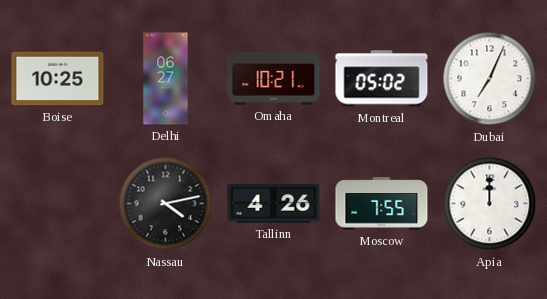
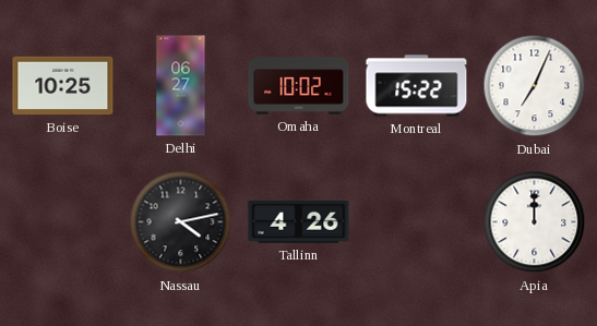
Omaha: 10:21 -> 10:02
Montreal: 05:02 -> 15:22
Moscow: 7:55 -> none
